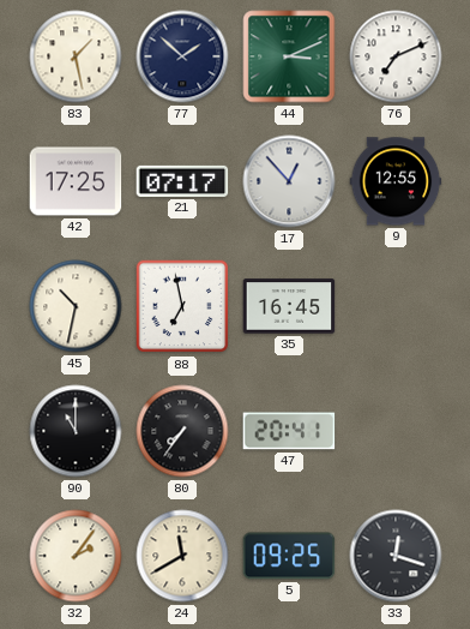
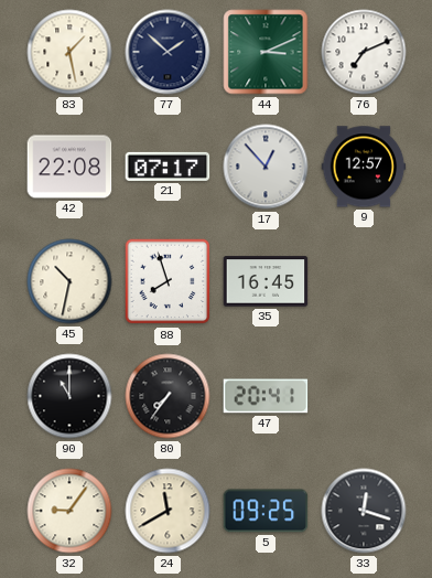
42: 17:25 -> 22:08
9: 12:55 -> 12:57
88: 6:58 -> 7:57
32: 2:06 -> 9:06
